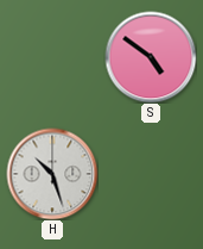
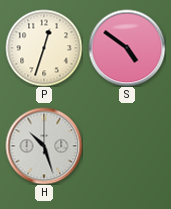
P: none -> 12:33
